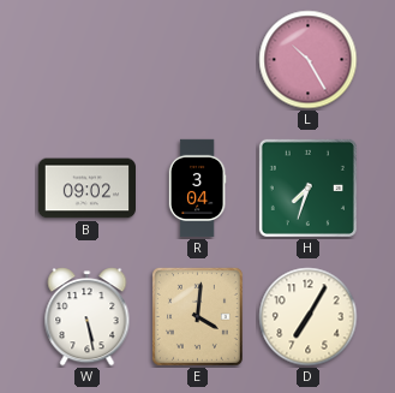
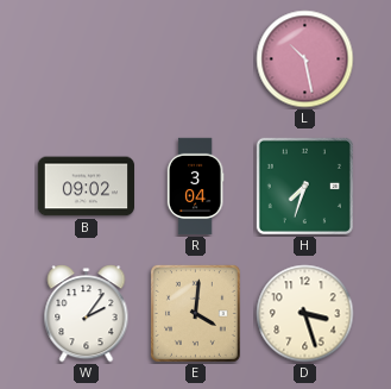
L: 10:25 -> 10:28
W: 5:28 -> 2:06
D: 7:05 -> 3:27
